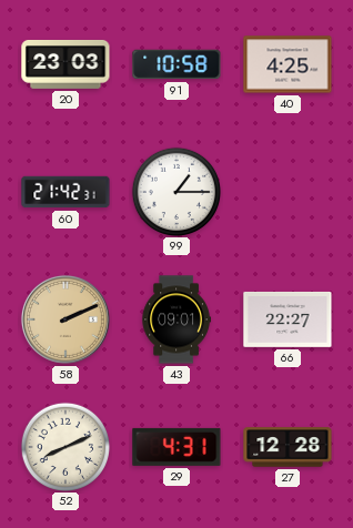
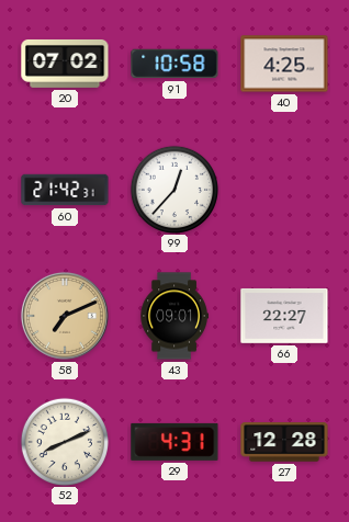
20: 23:03 -> 07:02
99: 1:15 -> 12:37
58: 2:11 -> 7:11
